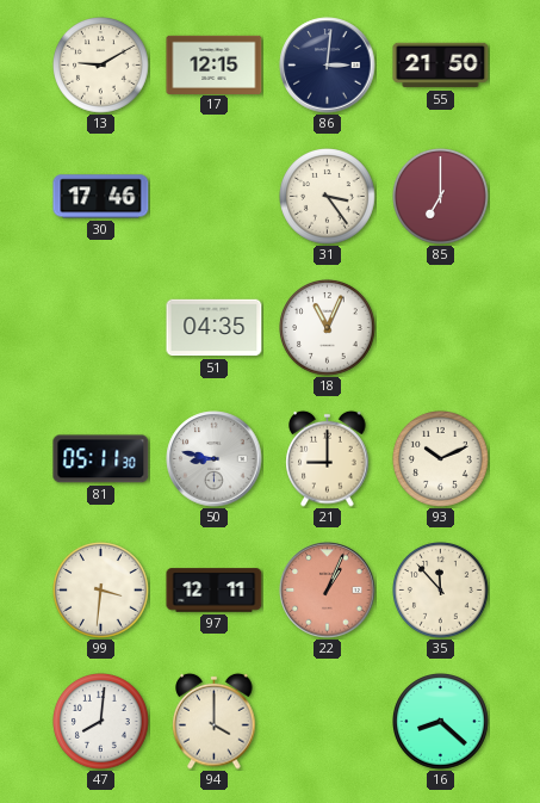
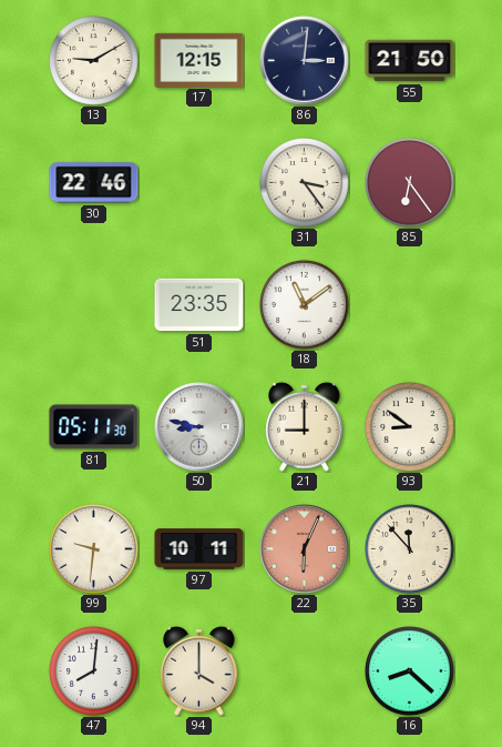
30: 17:46 -> 22:46
85: 7:00 -> 6:24
51: 04:35 -> 23:35
18: 11:04 -> 11:09
93: 10:11 -> 8:51
99: 3:31 -> 9:31
97: 12:11 -> 10:11
22: 1:04 -> 6:04
